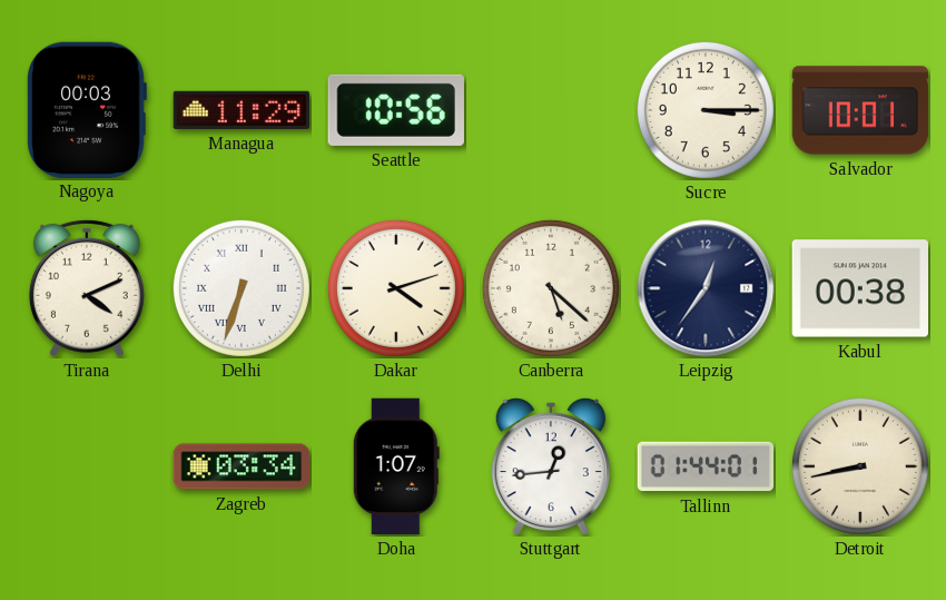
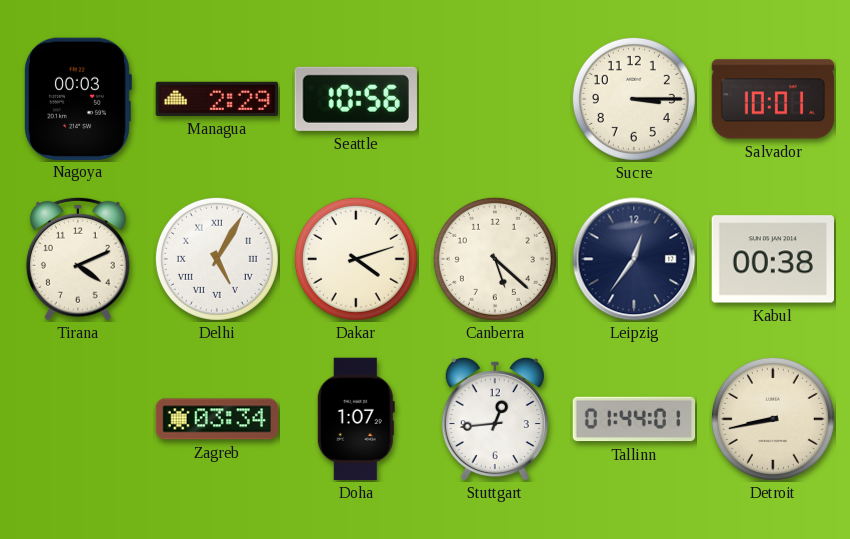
Managua: 11:29 -> 2:29
Delhi: 6:33 -> 5:05
